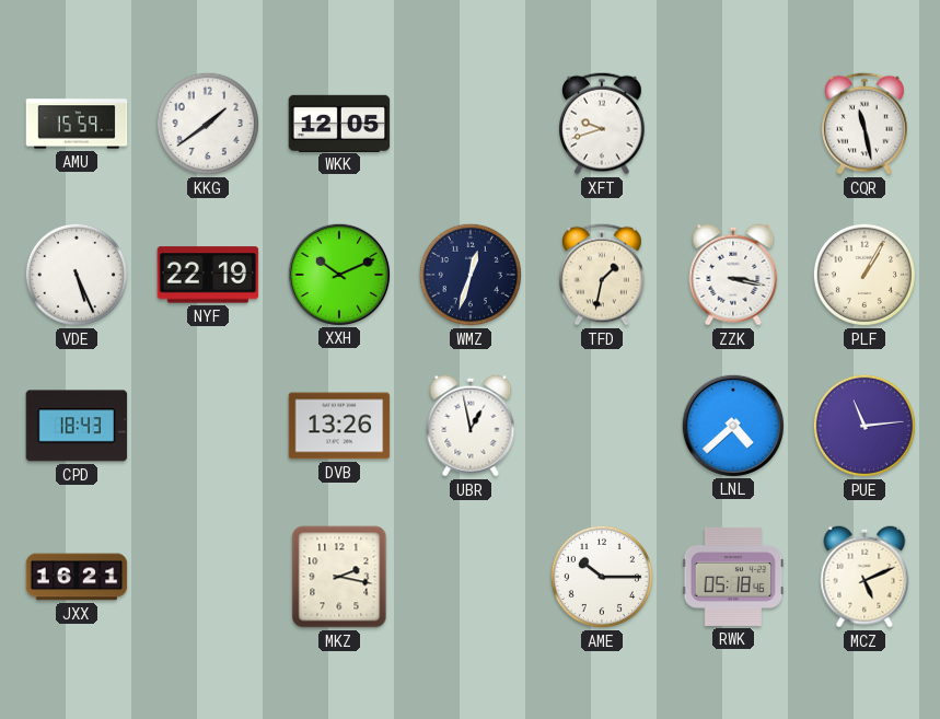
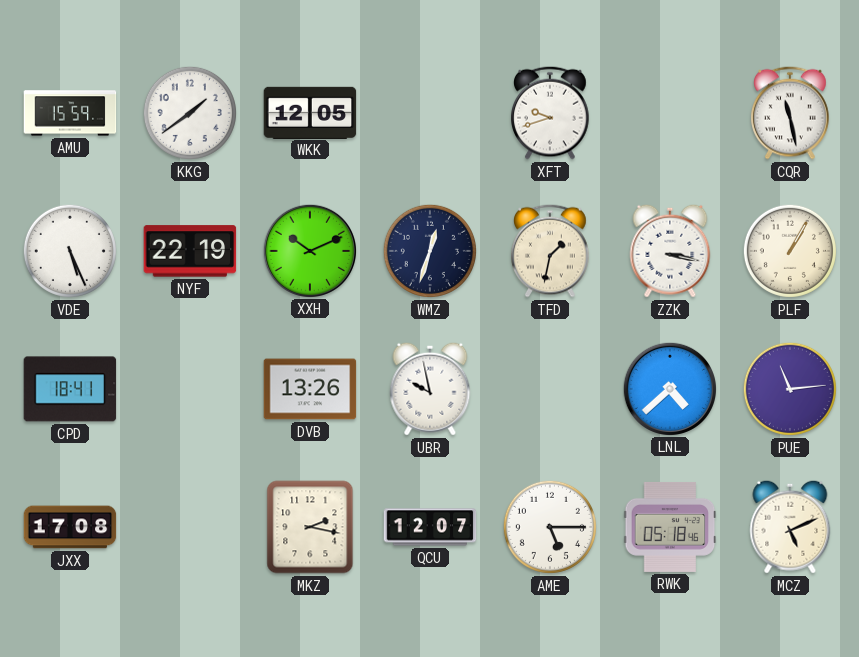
CPD: 18:43 -> 18:41
UBR: 12:58 -> 9:58
JXX: 16:21 -> 17:08
QCU: none -> 12:07
AME: 10:15 -> 5:15
